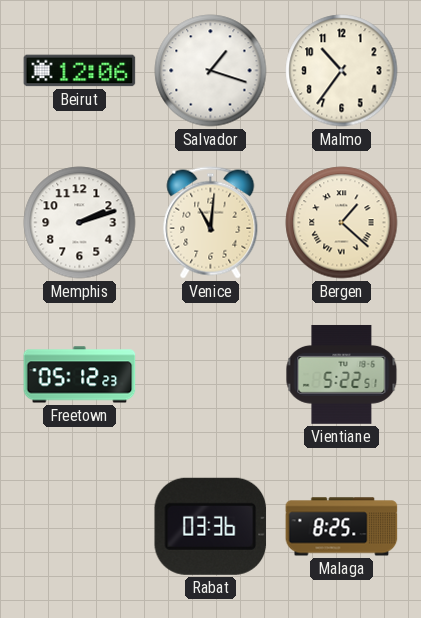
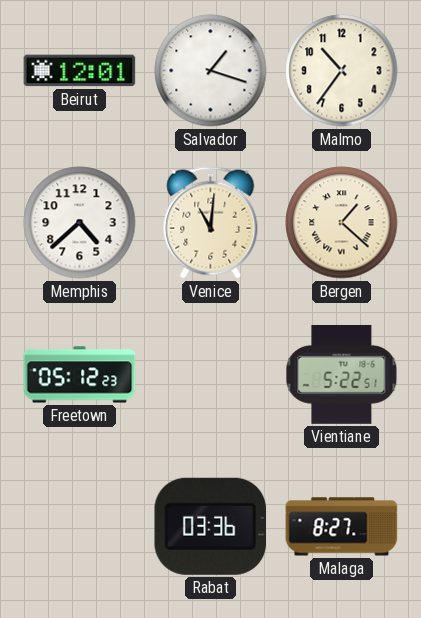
Beirut: 12:06 -> 12:01
Memphis: 2:12 -> 4:38
Malaga: 8:25 -> 8:27
